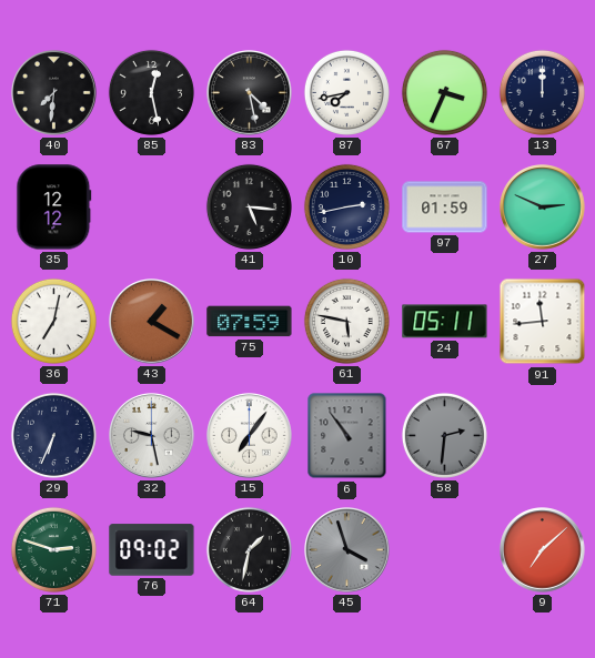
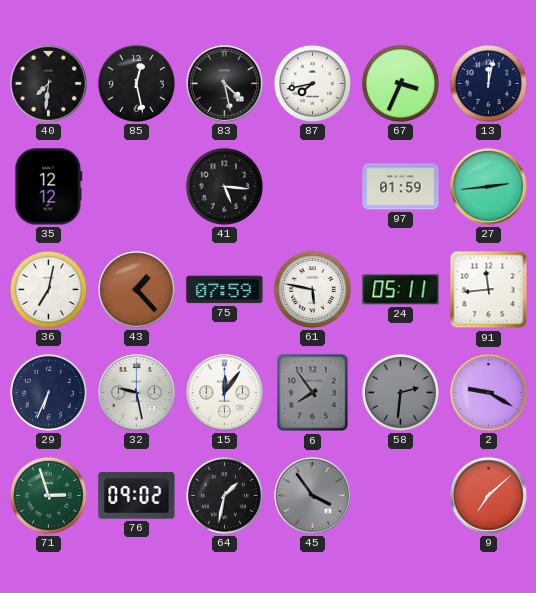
13: 12:00 -> 12:02
10: 2:43 -> none
27: 2:49 -> 2:44
43: 1:20 -> 1:23
15: 7:06 -> 12:06
6: 10:54 -> 7:54
2: none -> 9:20
71: 2:48 -> 2:57
45: 3:57 -> 3:54
